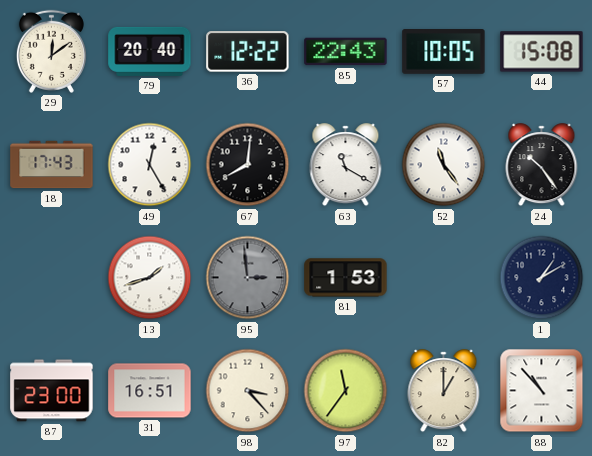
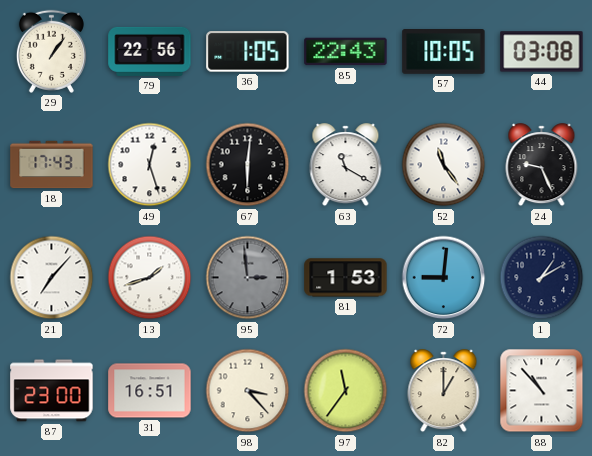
29: 12:09 -> 1:06
79: 20:40 -> 22:56
36: 12:22 -> 1:05
44: 15:08 -> 03:08
49: 12:25 -> 12:27
67: 8:01 -> 6:01
24: 10:24 -> 9:26
21: none -> 7:07
72: none -> 9:01
